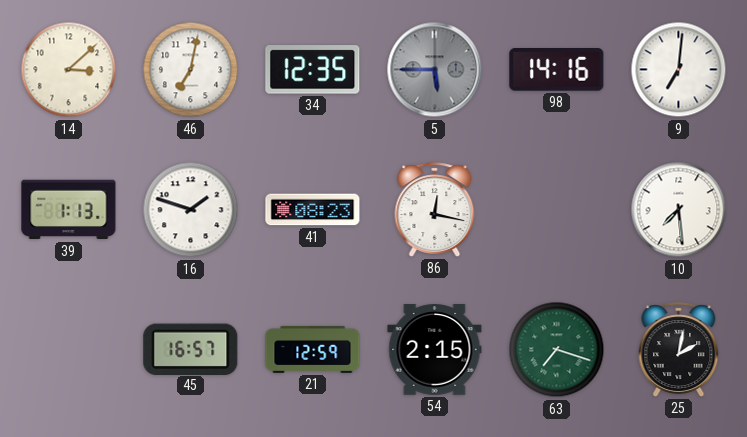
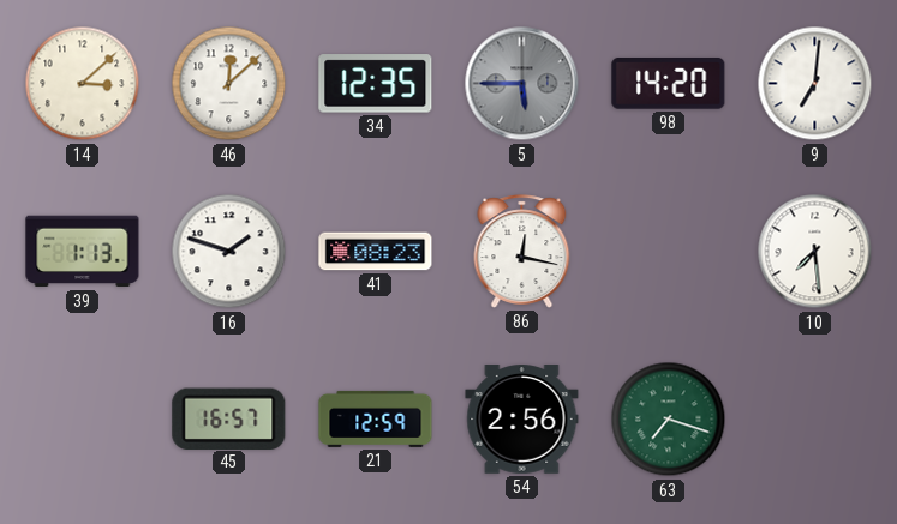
46: 7:02 -> 12:08
98: 14:16 -> 14:20
54: 2:15 -> 2:56
25: 2:02 -> none
